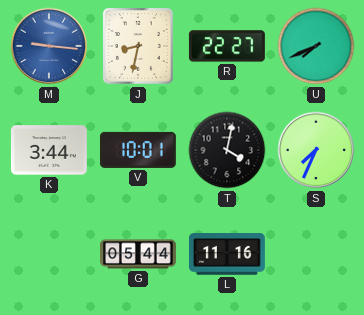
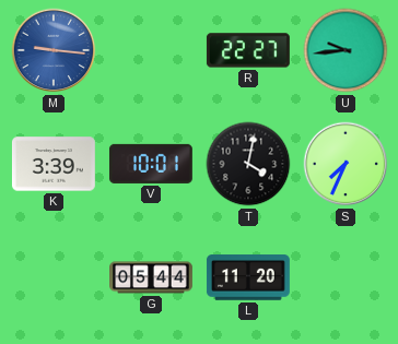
J: 8:32 -> none
U: 7:41 -> 9:44
K: 3:44 -> 3:39
L: 11:16 -> 11:20
